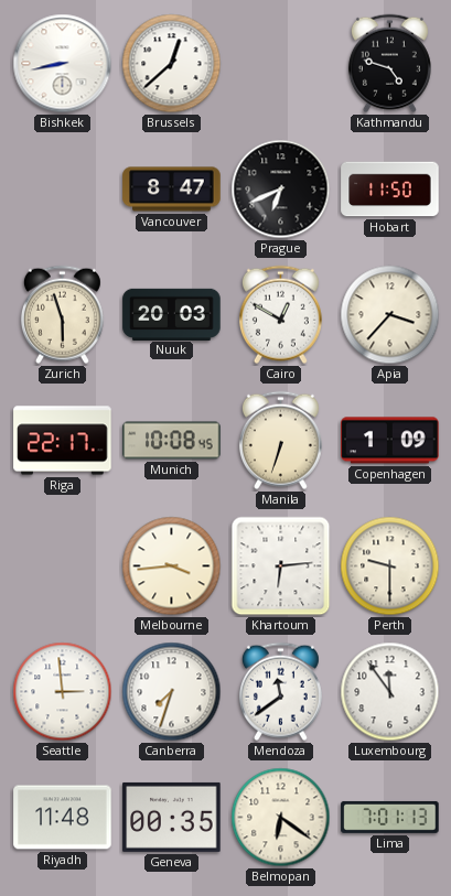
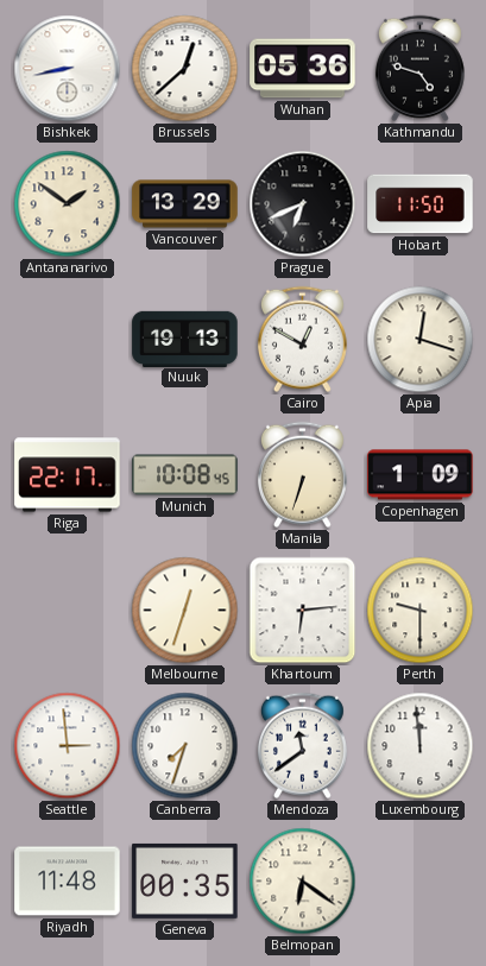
Wuhan: none -> 05:36
Antananarivo: none -> 1:51
Vancouver: 8:47 -> 13:29
Zurich: 5:57 -> none
Nuuk: 20:03 -> 19:13
Apia: 3:37 -> 12:18
Melbourne: 3:44 -> 12:33
Luxembourg: 11:54 -> 11:59
Lima: 7:01 -> none
